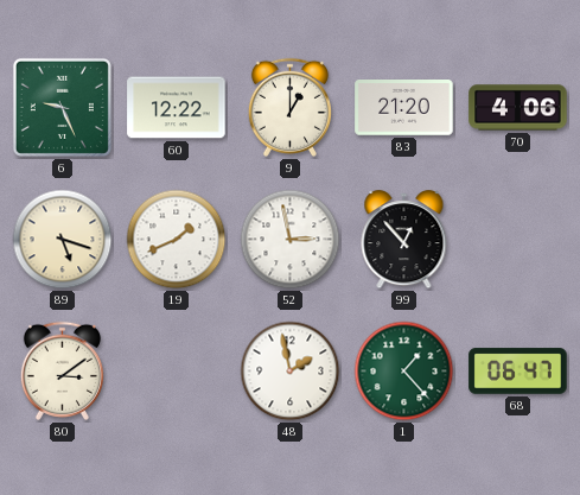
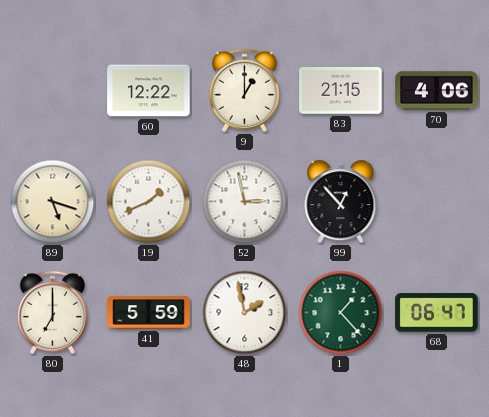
6: 9:26 -> none
83: 21:20 -> 21:15
80: 3:09 -> 7:00
41: none -> 5:59
